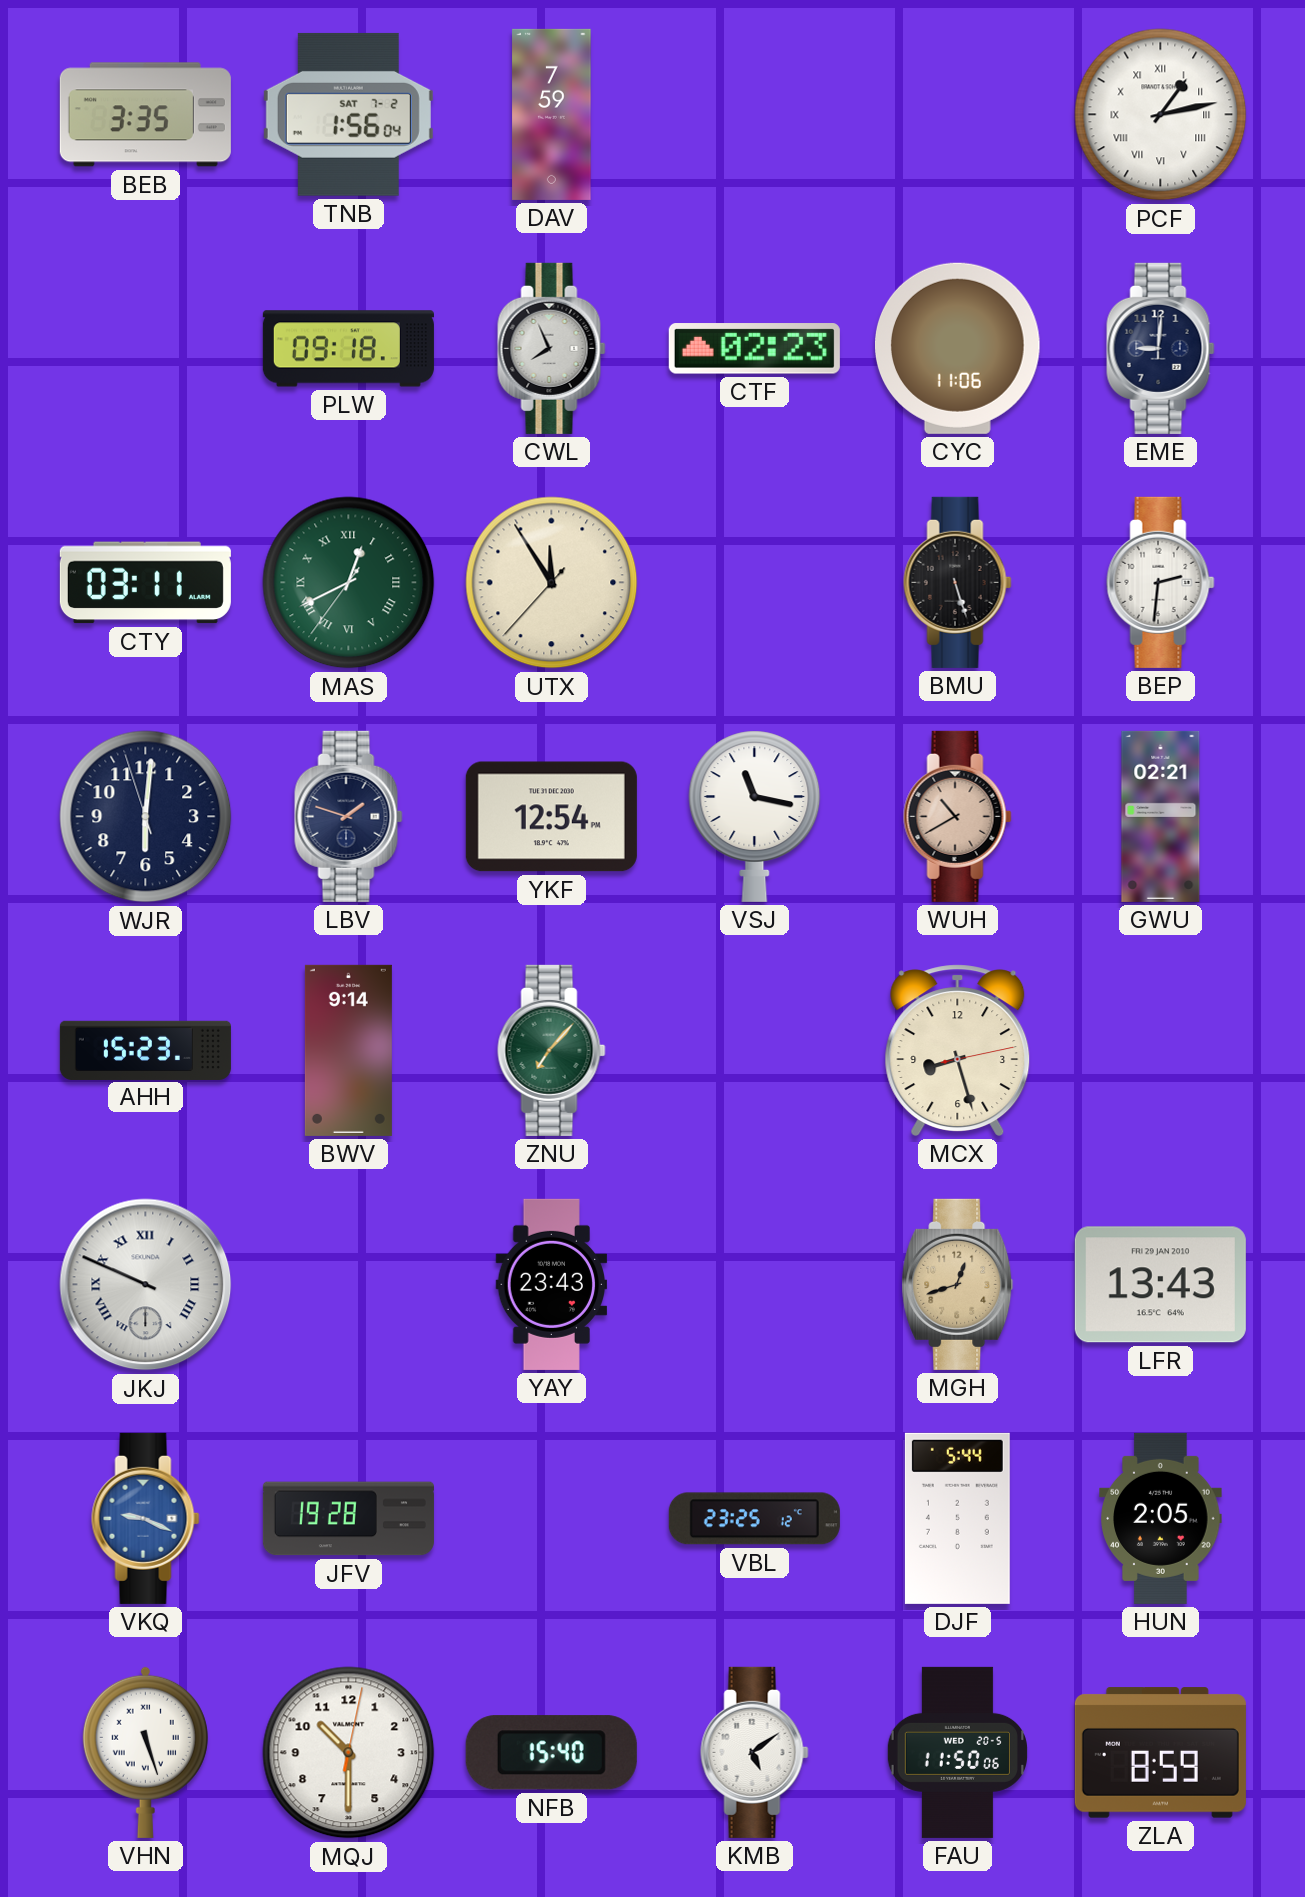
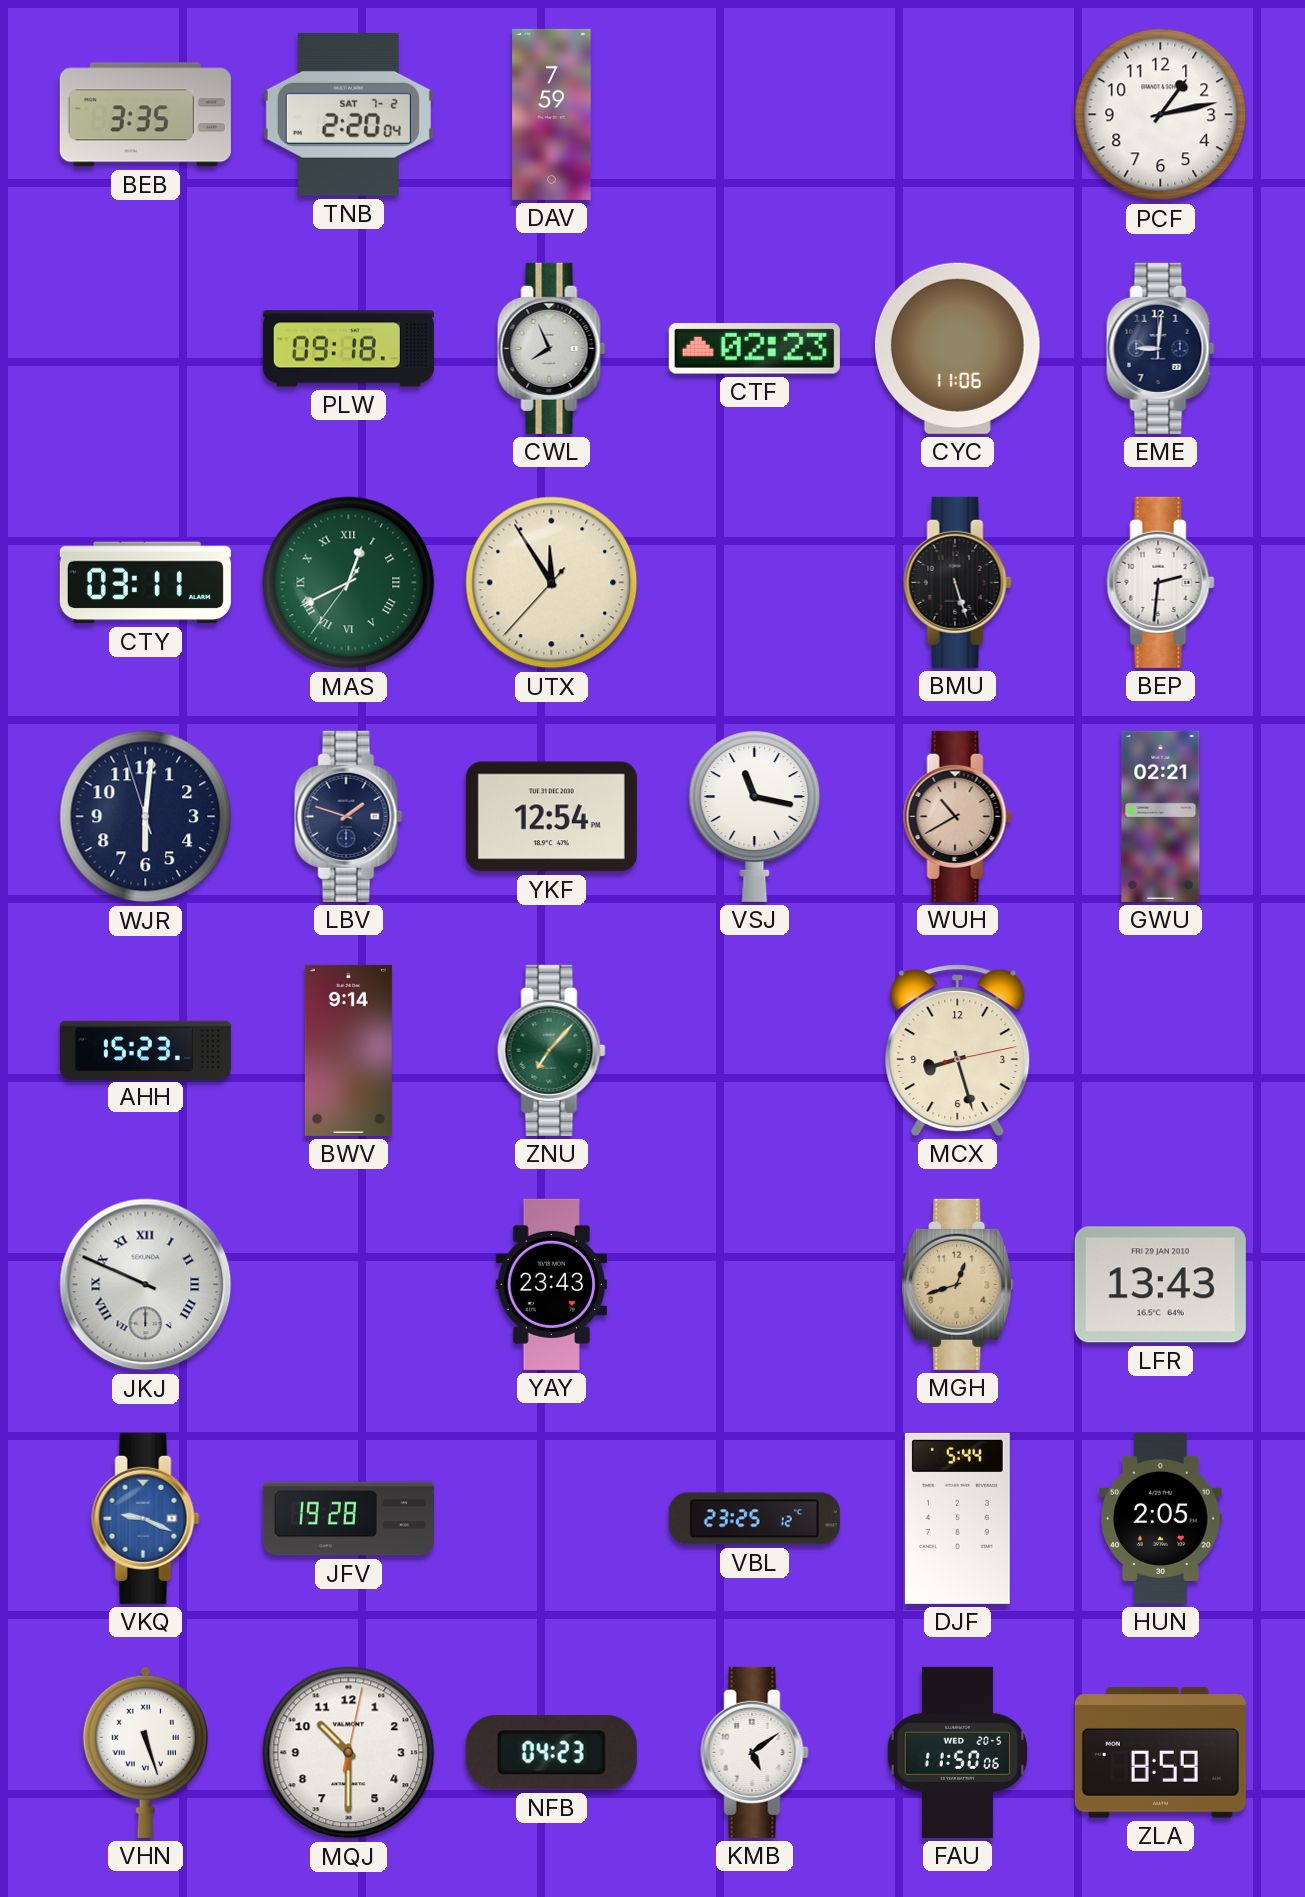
TNB: 1:56 -> 2:20
PCF numerals: Roman -> Arabic
NFB: 15:40 -> 04:23
